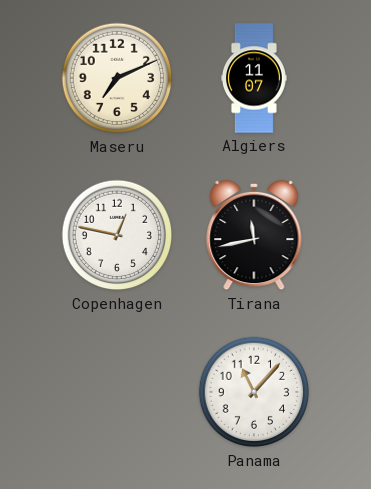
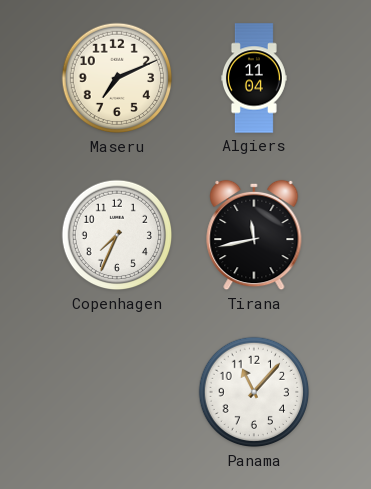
Algiers: 11:07 -> 11:04
Copenhagen: 12:47 -> 7:34
